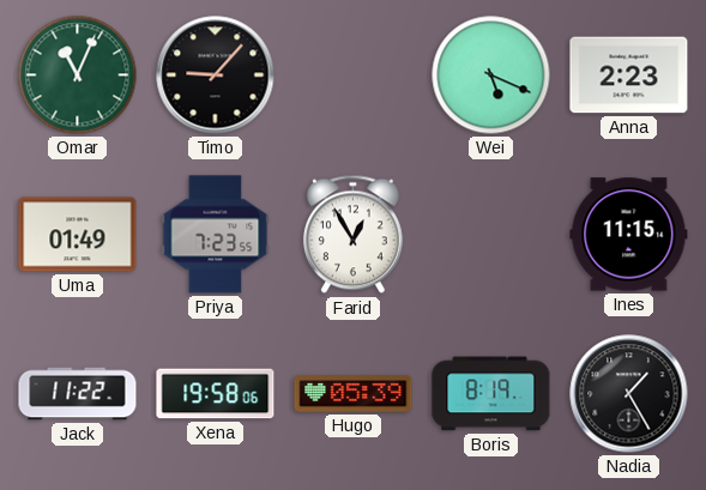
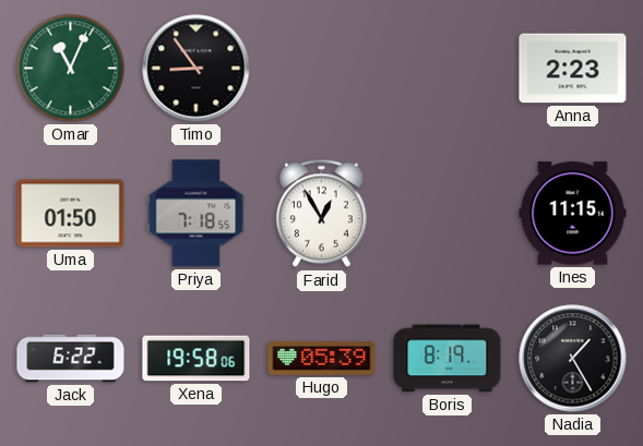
Timo: 9:07 -> 8:54
Wei: 5:19 -> none
Uma: 01:49 -> 01:50
Priya: 7:23 -> 7:18
Jack: 11:22 -> 6:22
